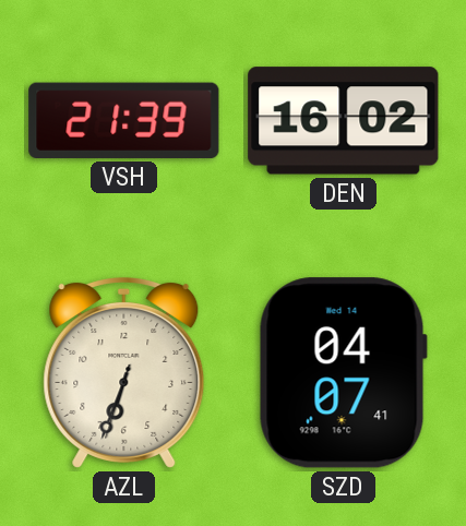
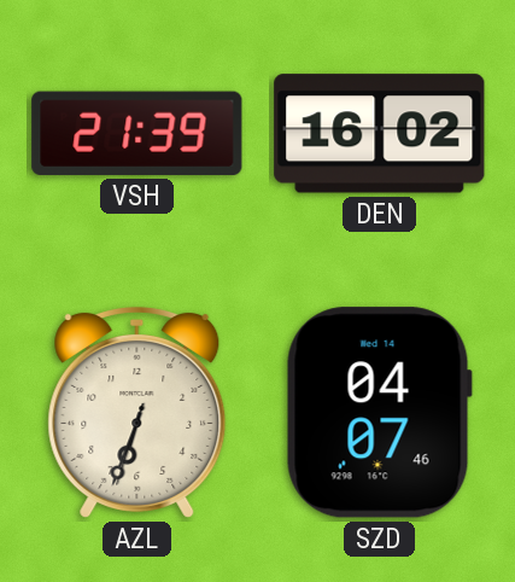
SZD: 04:07:41 -> 04:07:46
